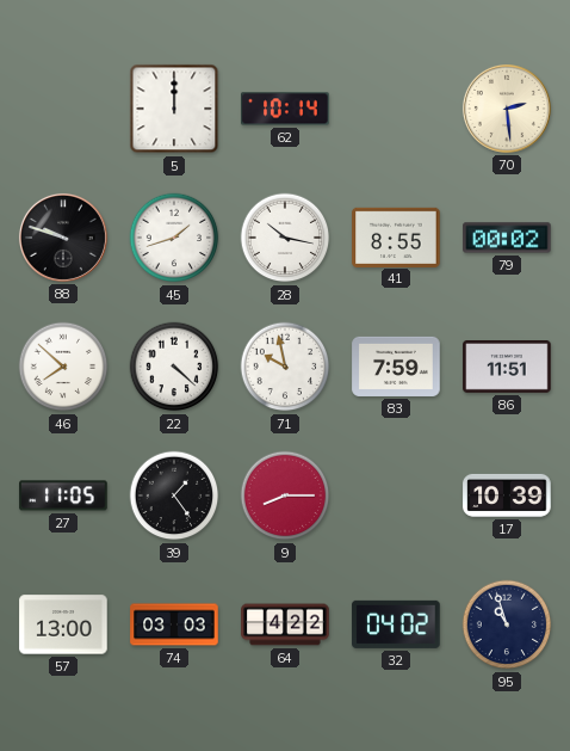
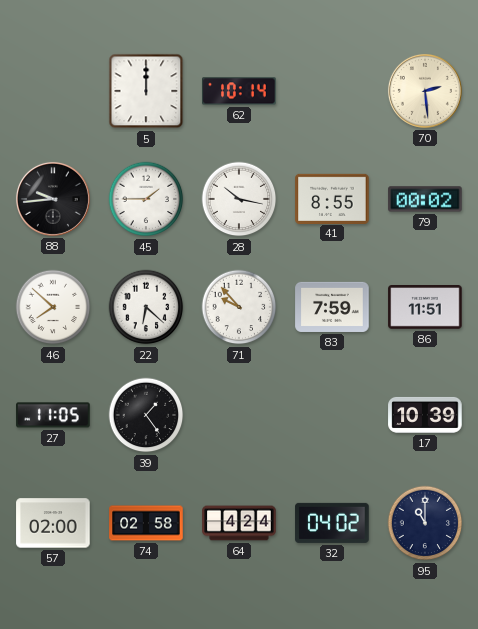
88: 9:48 -> 9:44
45: 1:42 -> 1:45
22: 4:22 -> 6:22
71: 9:58 -> 9:53
9: 8:15 -> none
57: 13:00 -> 02:00
74: 03:03 -> 02:58
64: 4:22 -> 4:24
95: 10:57 -> 11:00
